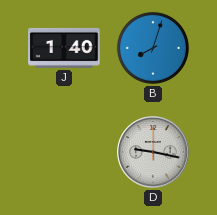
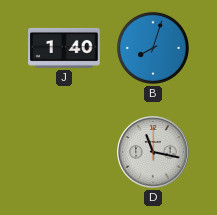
D: 9:17 -> 11:17
